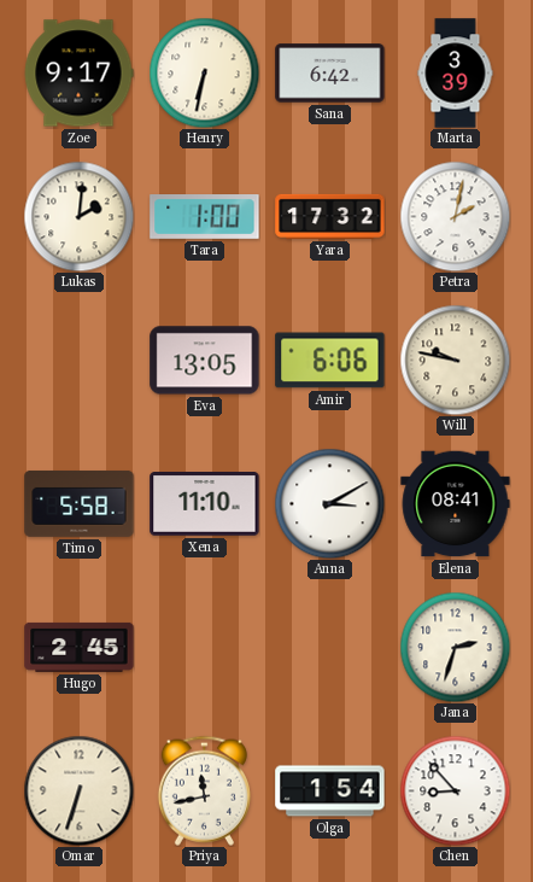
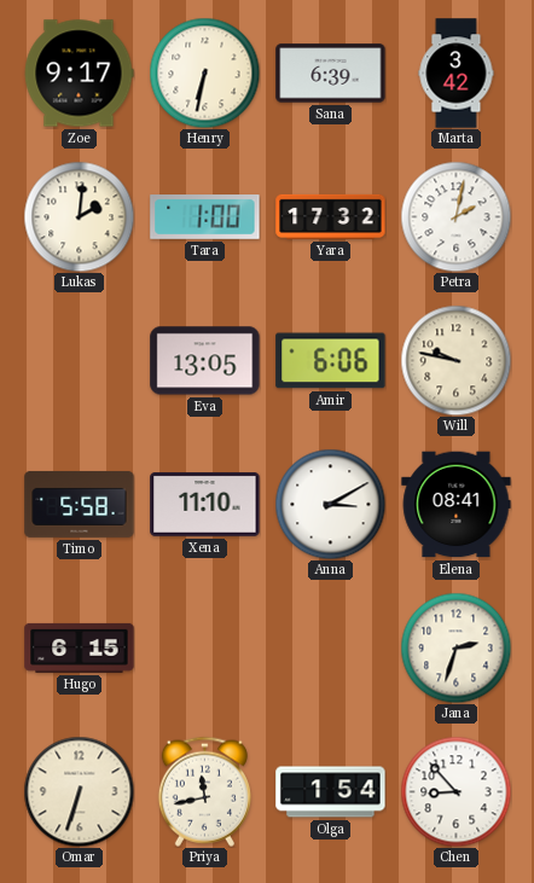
Sana: 6:42 -> 6:39
Marta: 3:39 -> 3:42
Hugo: 2:45 -> 6:15
